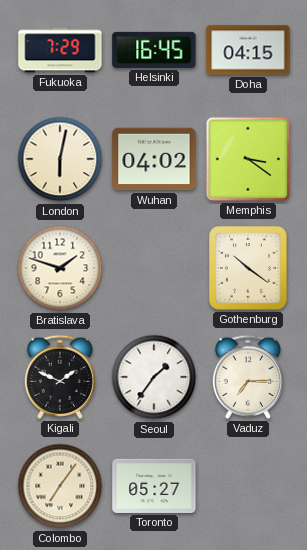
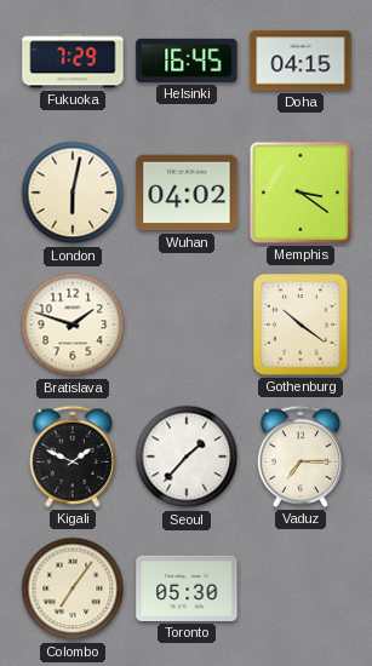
Seoul: 1:36 -> 1:37
Toronto: 05:27 -> 05:30
